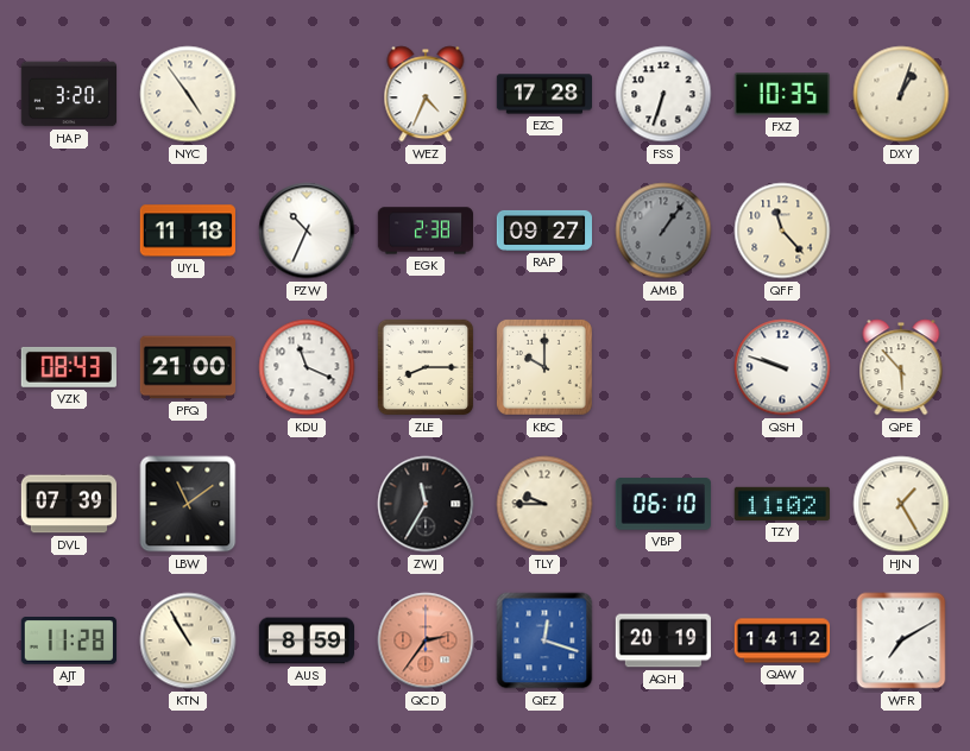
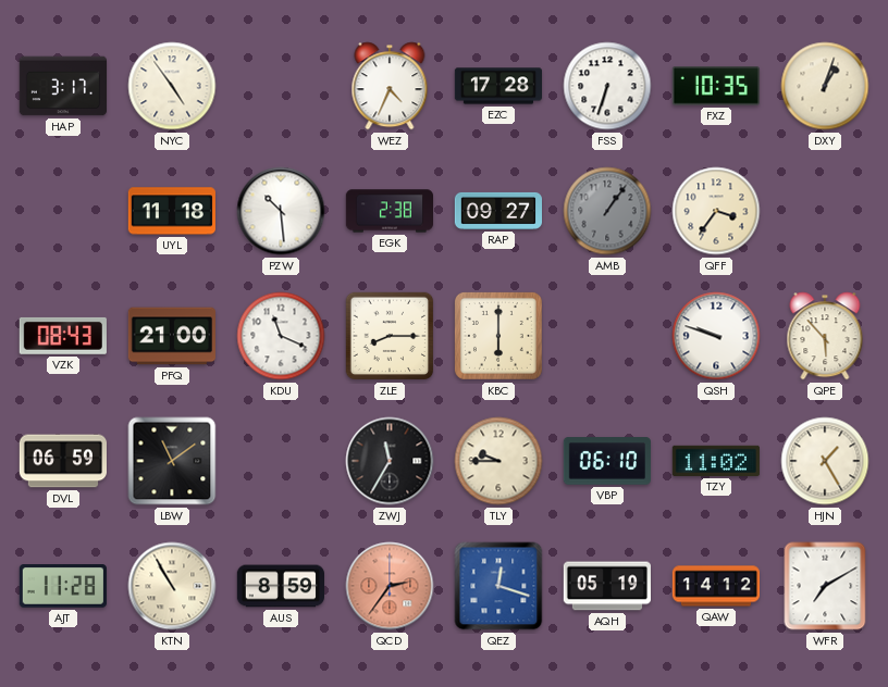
HAP: 3:20 -> 3:17
PZW: 10:34 -> 10:29
QFF: 11:23 -> 3:36
KBC: 10:00 -> 6:00
DVL: 07:39 -> 06:59
AQH: 20:19 -> 05:19
